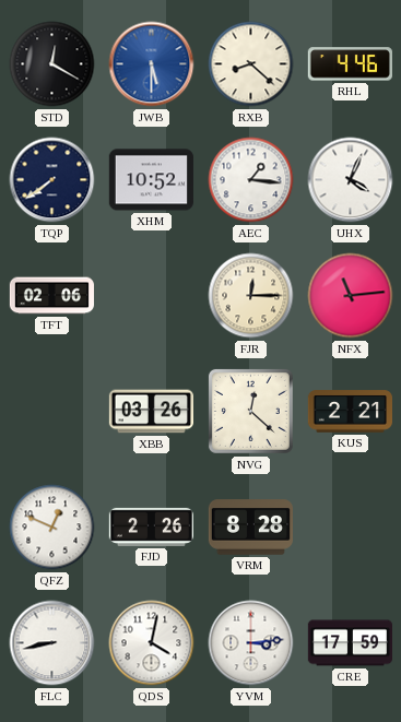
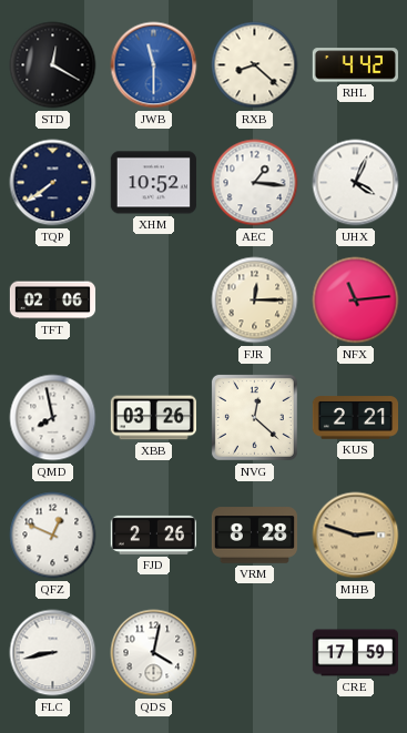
JWB: 5:30 -> 11:30
RHL: 4:46 -> 4:42
QMD: none -> 7:58
MHB: none -> 2:48
YVM: 3:14 -> none
